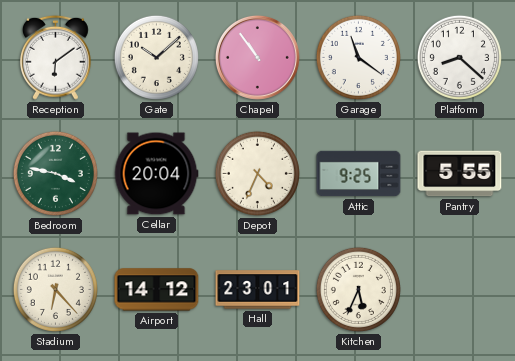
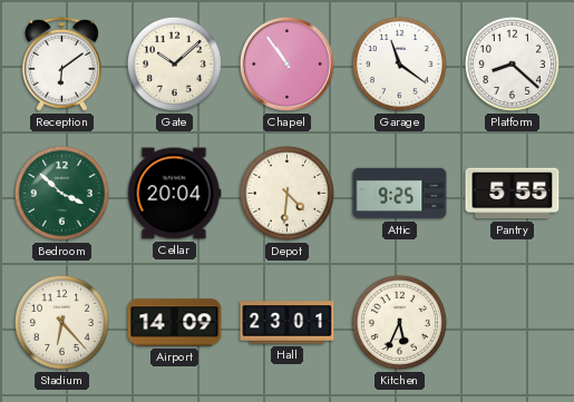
Bedroom: 3:47 -> 3:52
Depot: 4:34 -> 4:31
Airport: 14:12 -> 14:09
